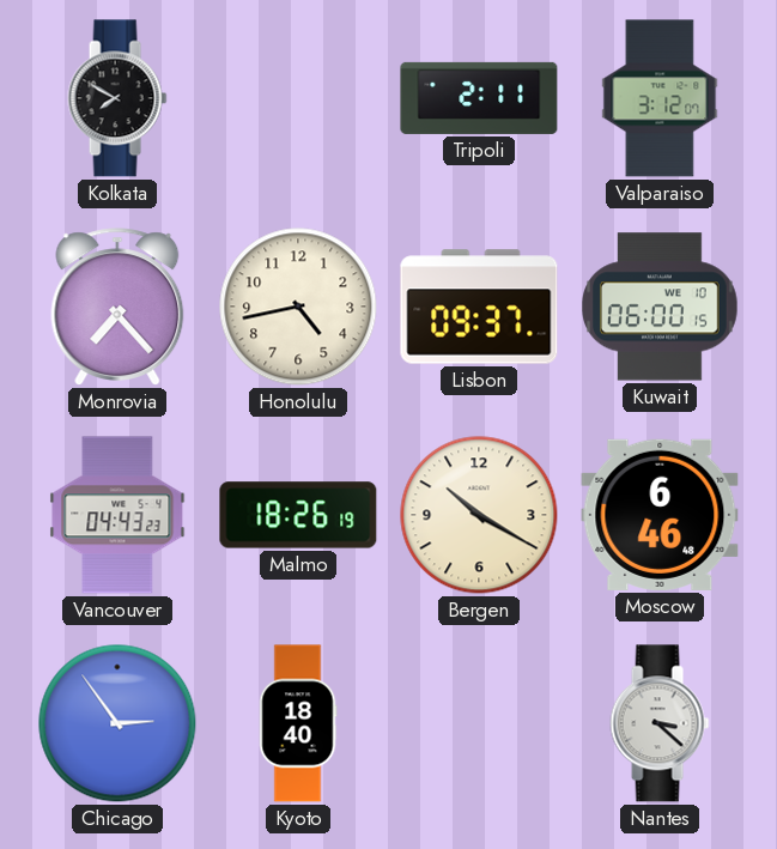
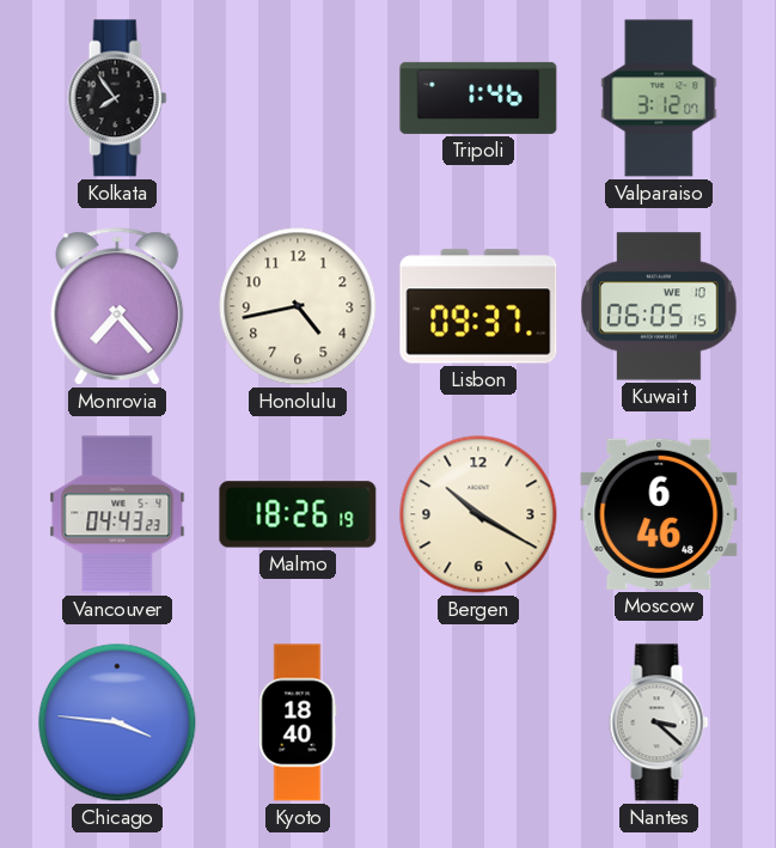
Kolkata: 7:50 -> 7:54
Tripoli: 2:11 -> 1:46
Kuwait: 06:00 -> 06:05
Chicago: 2:54 -> 3:46
